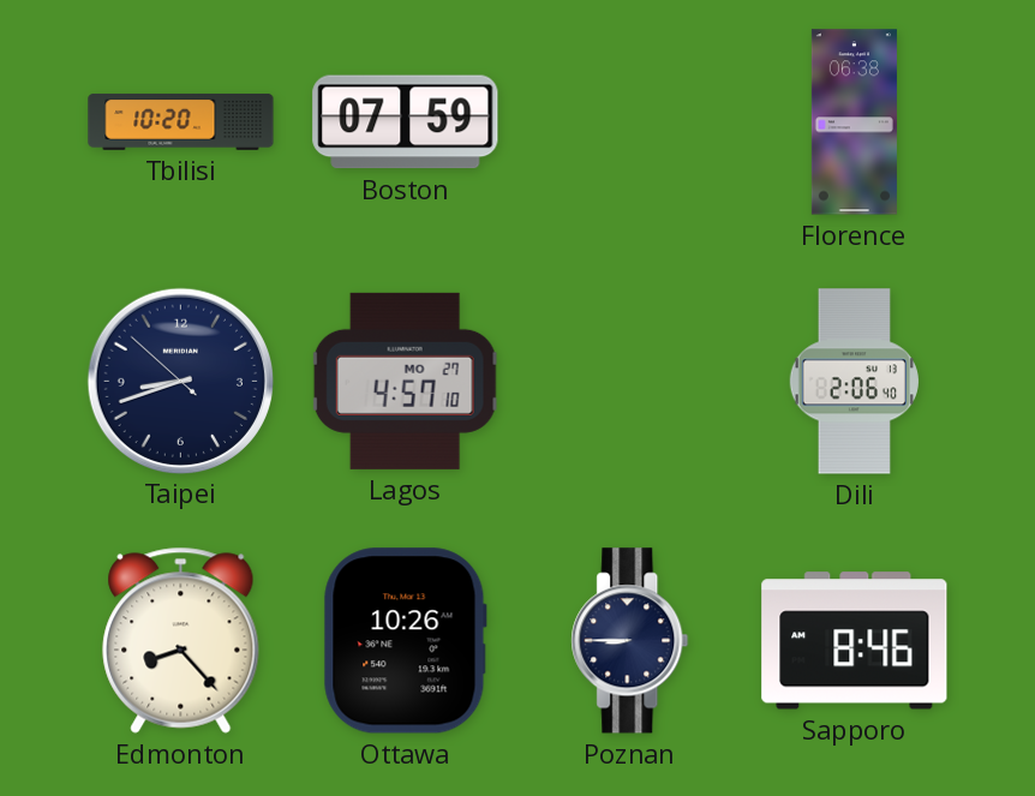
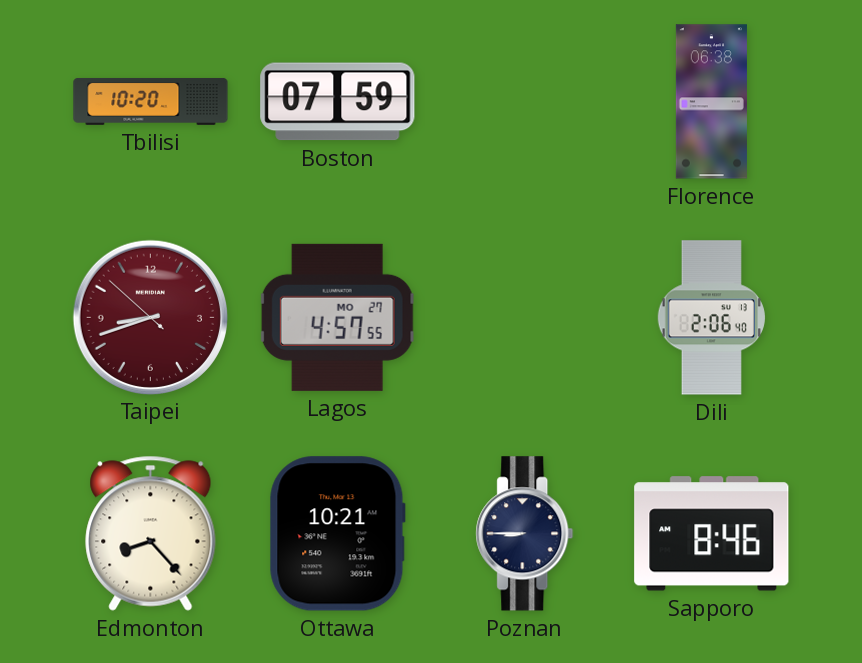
Taipei dial: navy -> burgundy
Lagos: 4:57:10 -> 4:57:55
Ottawa: 10:26 -> 10:21
